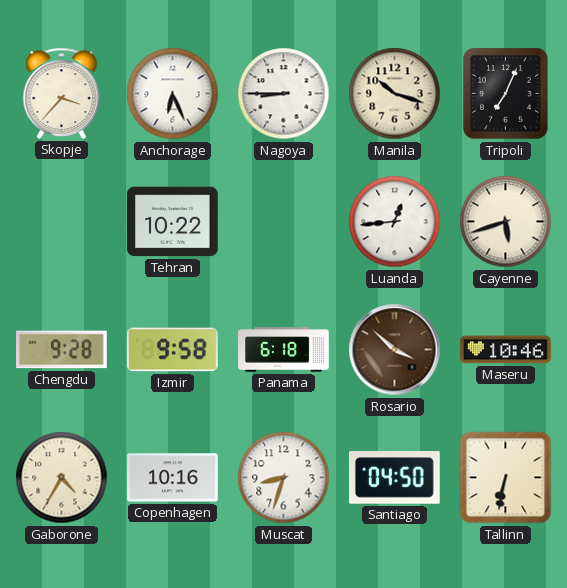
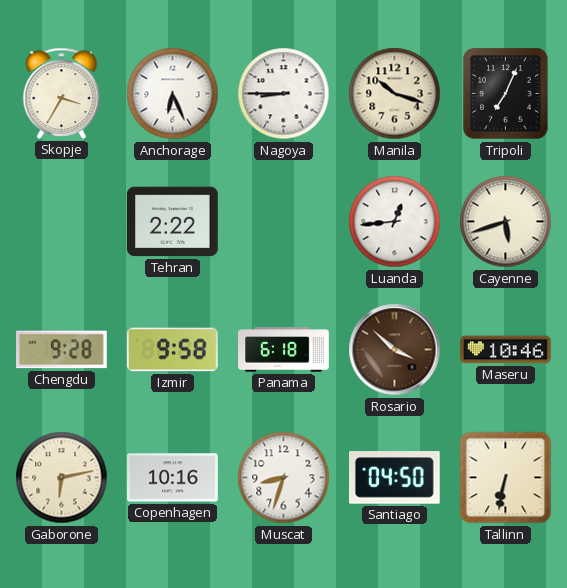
Skopje: 3:37 -> 3:35
Tehran: 10:22 -> 2:22
Gaborone: 4:35 -> 6:13
